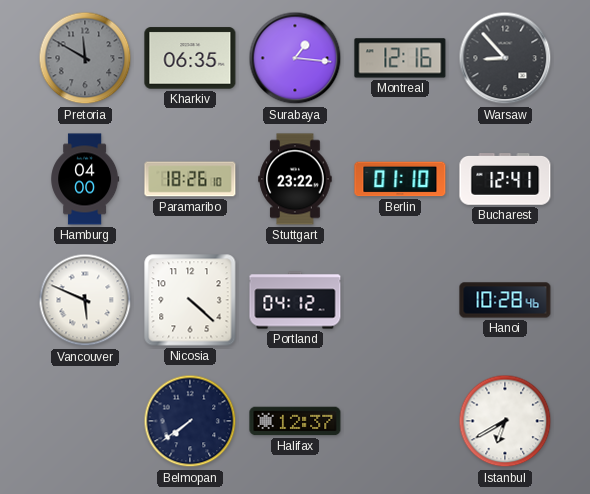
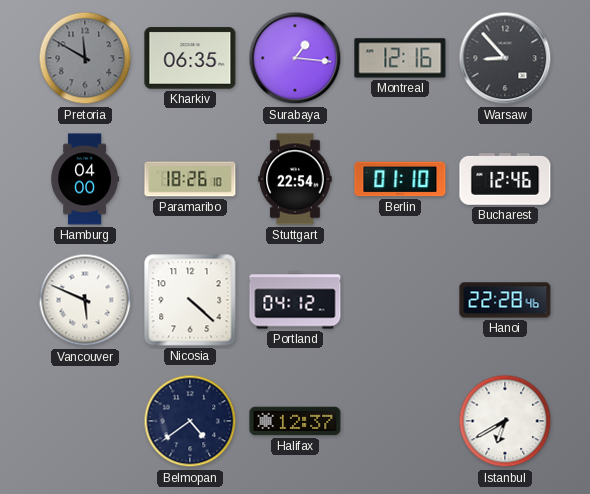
Stuttgart: 23:22 -> 22:54
Bucharest: 12:41 -> 12:46
Hanoi: 10:28 -> 22:28
Belmopan: 7:39 -> 4:39
